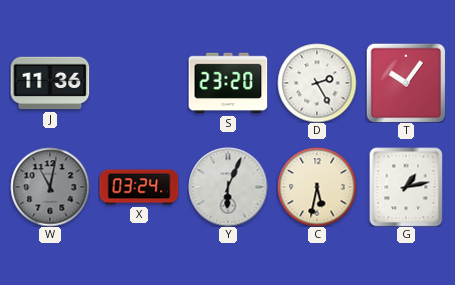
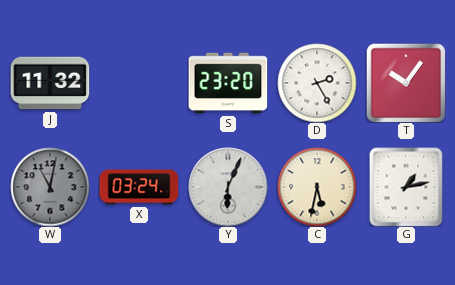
J: 11:36 -> 11:32
